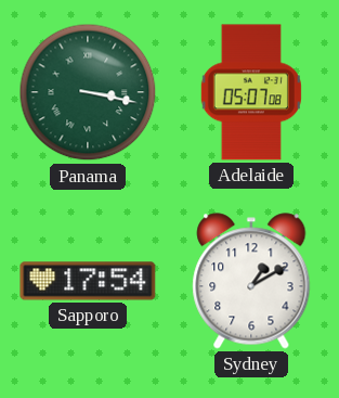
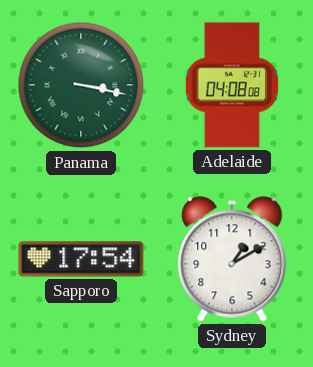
Adelaide: 05:07 -> 04:08
